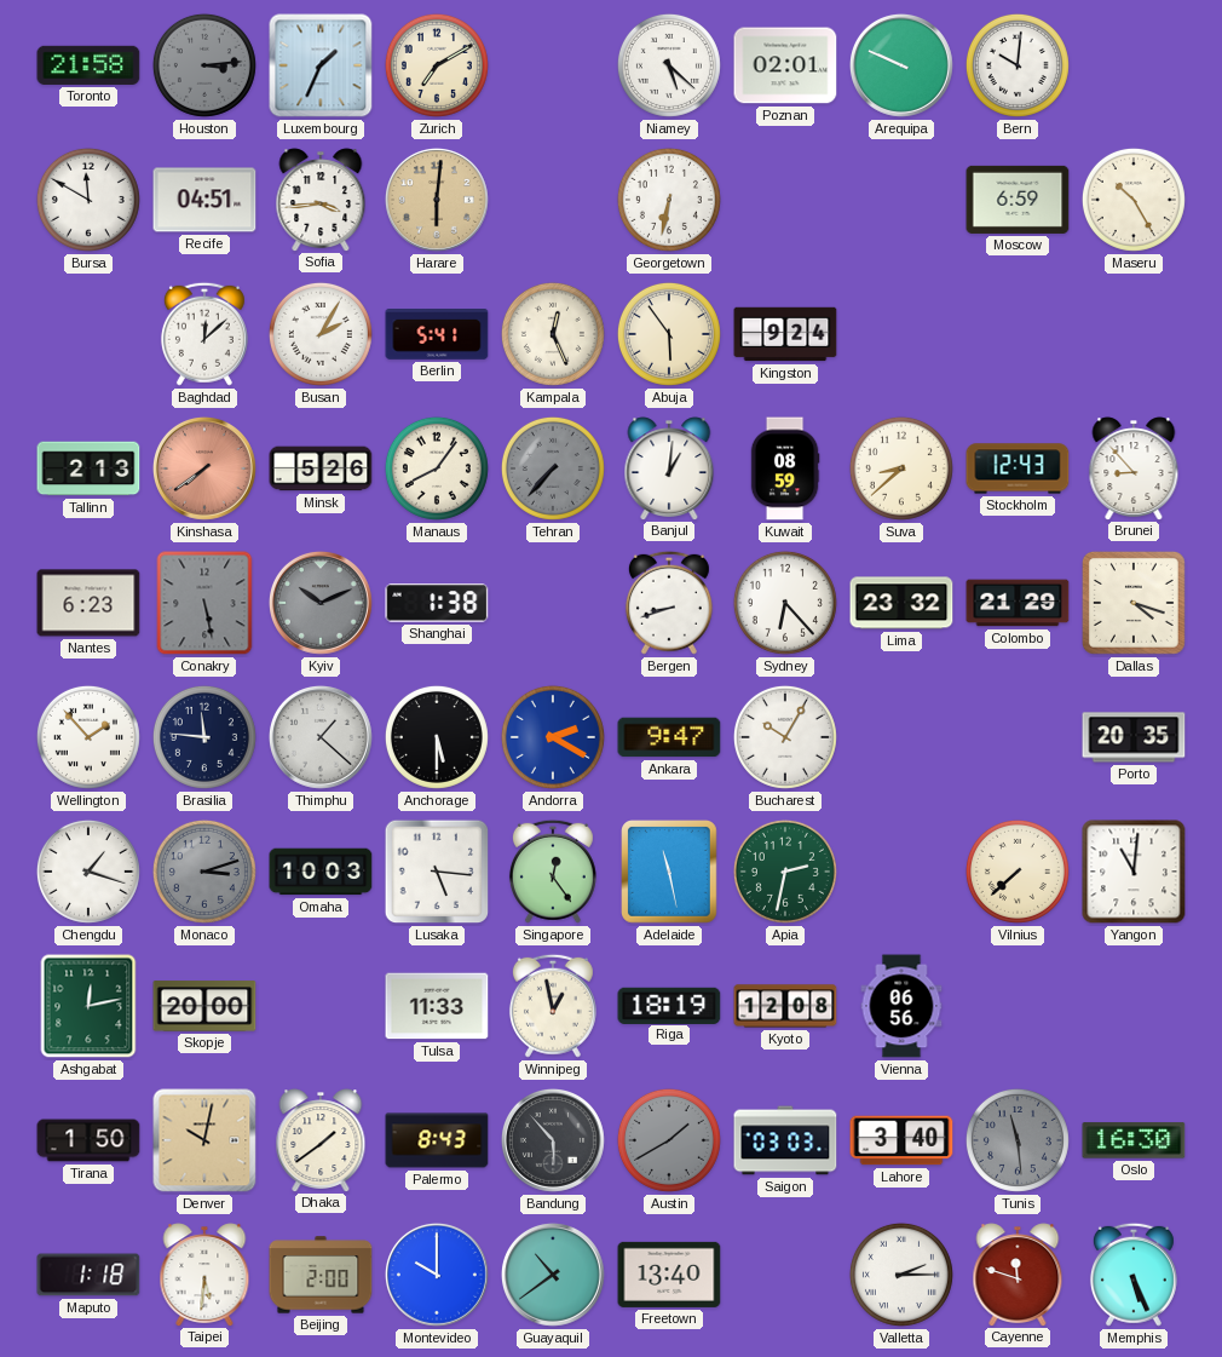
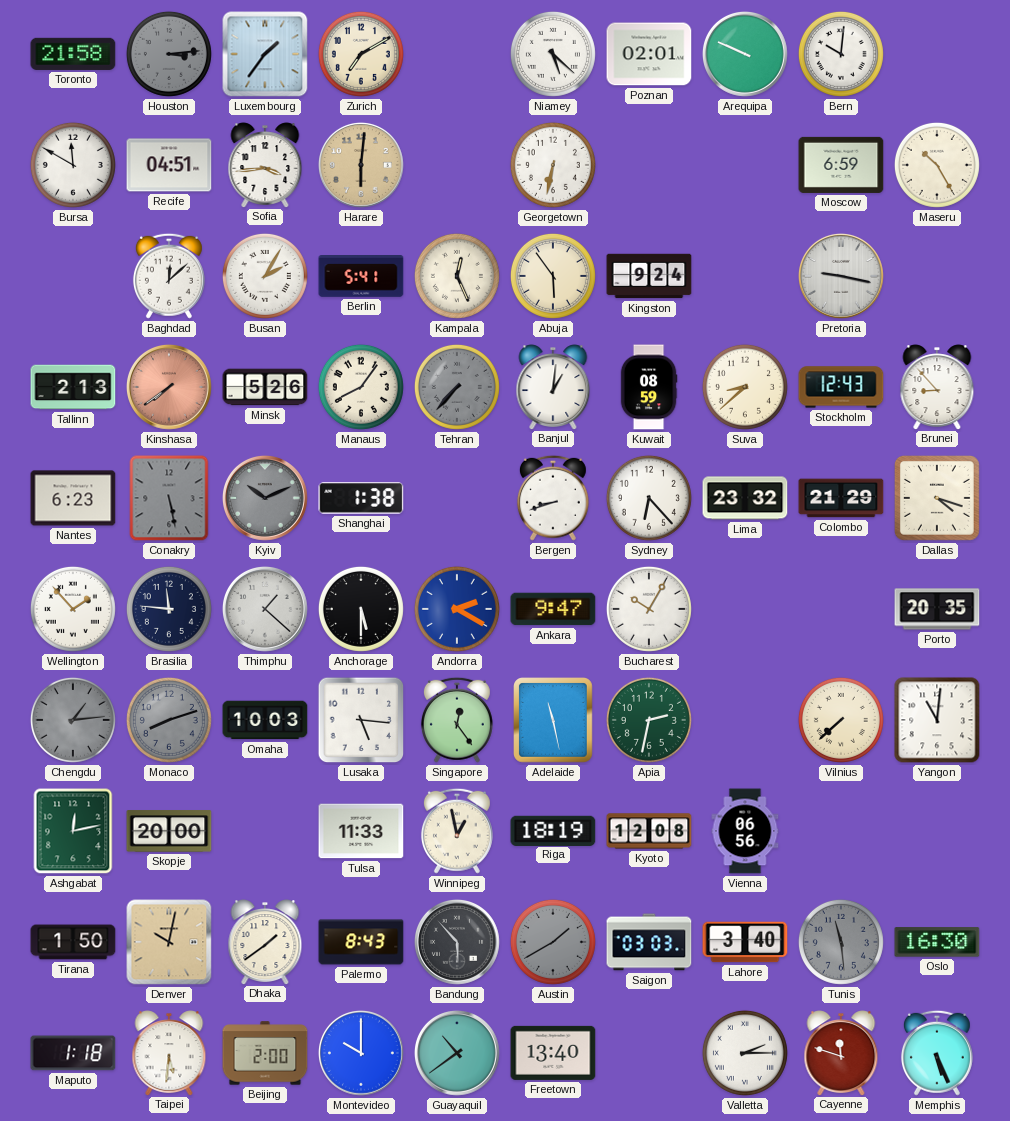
Luxembourg: 1:34 -> 1:36
Pretoria: none -> 9:17
Chengdu: 1:18 -> 1:14
Chengdu dial: white -> grey
Monaco: 3:12 -> 8:12
